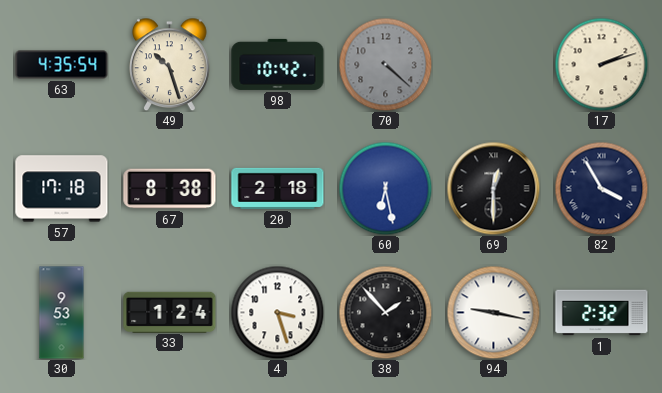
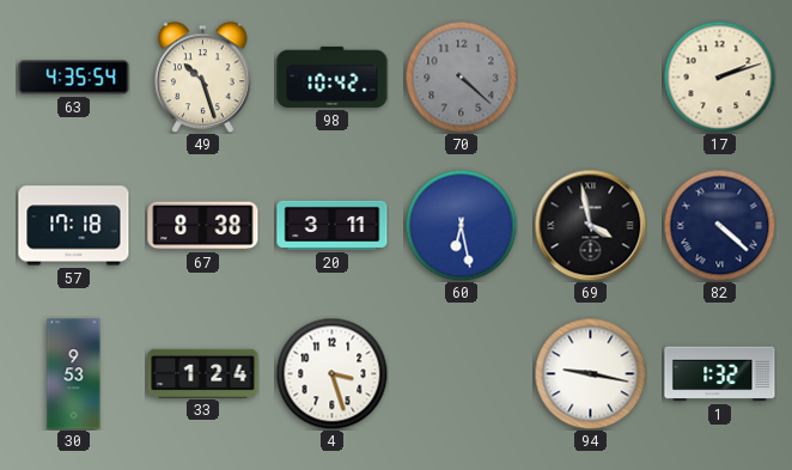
20: 2:18 -> 3:11
69: 12:30 -> 3:58
82: 3:55 -> 4:22
38: 1:53 -> none
1: 2:32 -> 1:32
